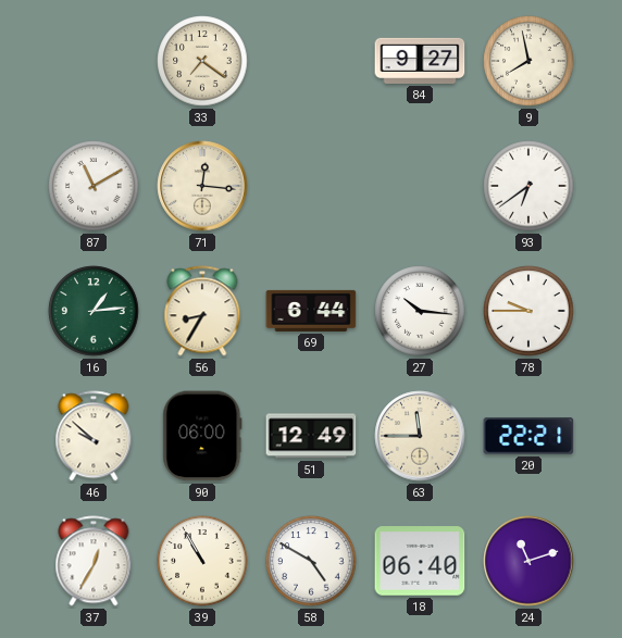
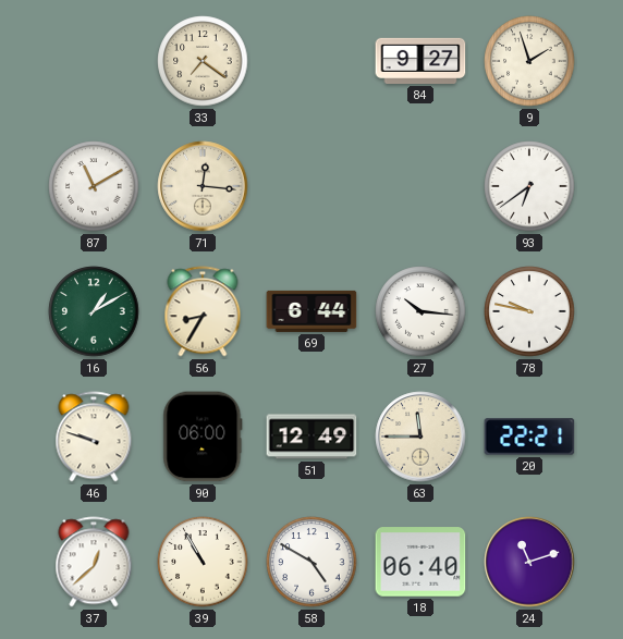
9: 7:58 -> 1:57
16: 1:14 -> 1:10
78: 9:45 -> 9:47
46: 9:52 -> 9:48
37: 12:35 -> 12:38
